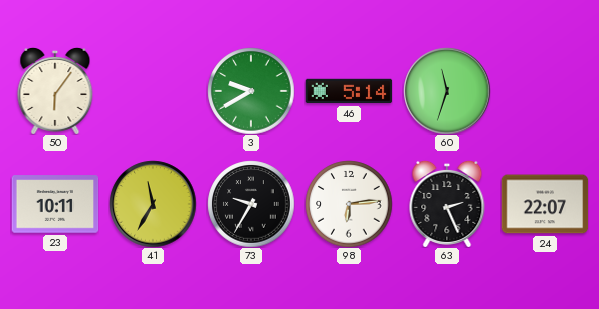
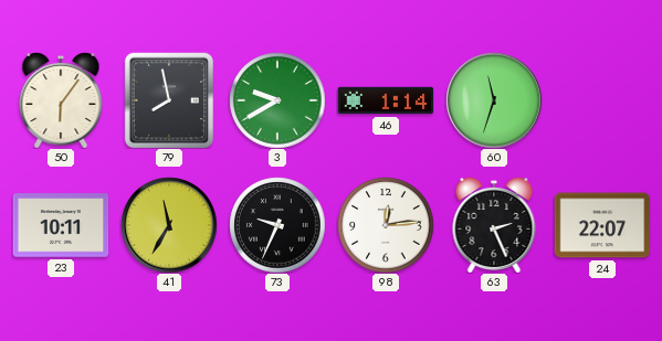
79: none -> 7:58
46: 5:14 -> 1:14
73: 9:35 -> 9:34
98: 6:14 -> 12:14
